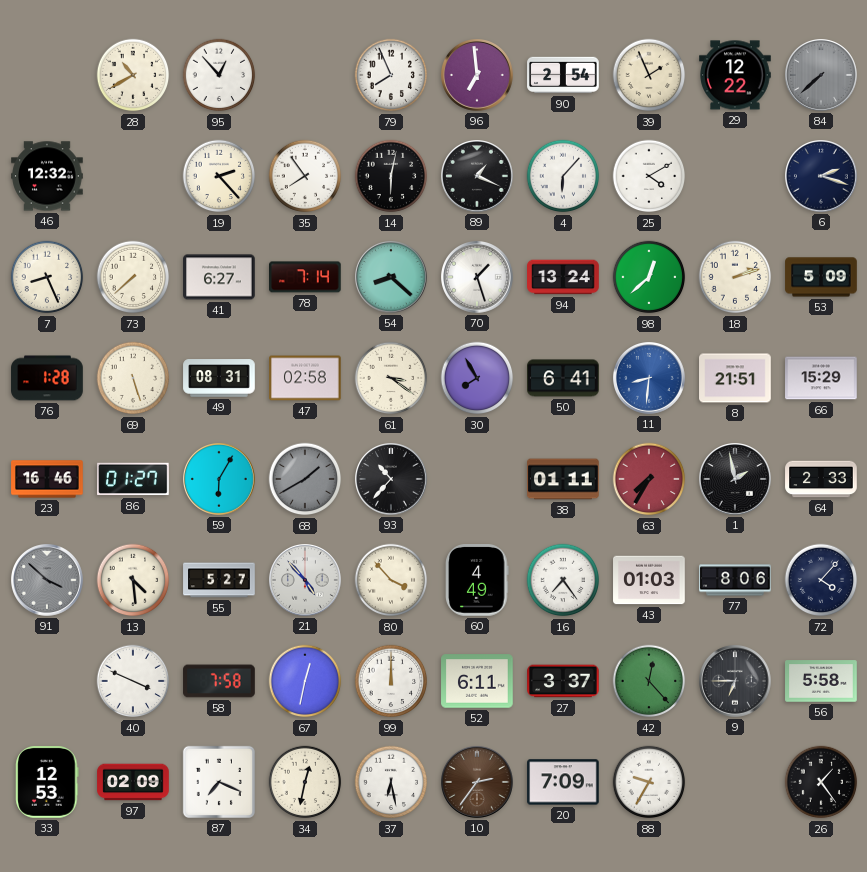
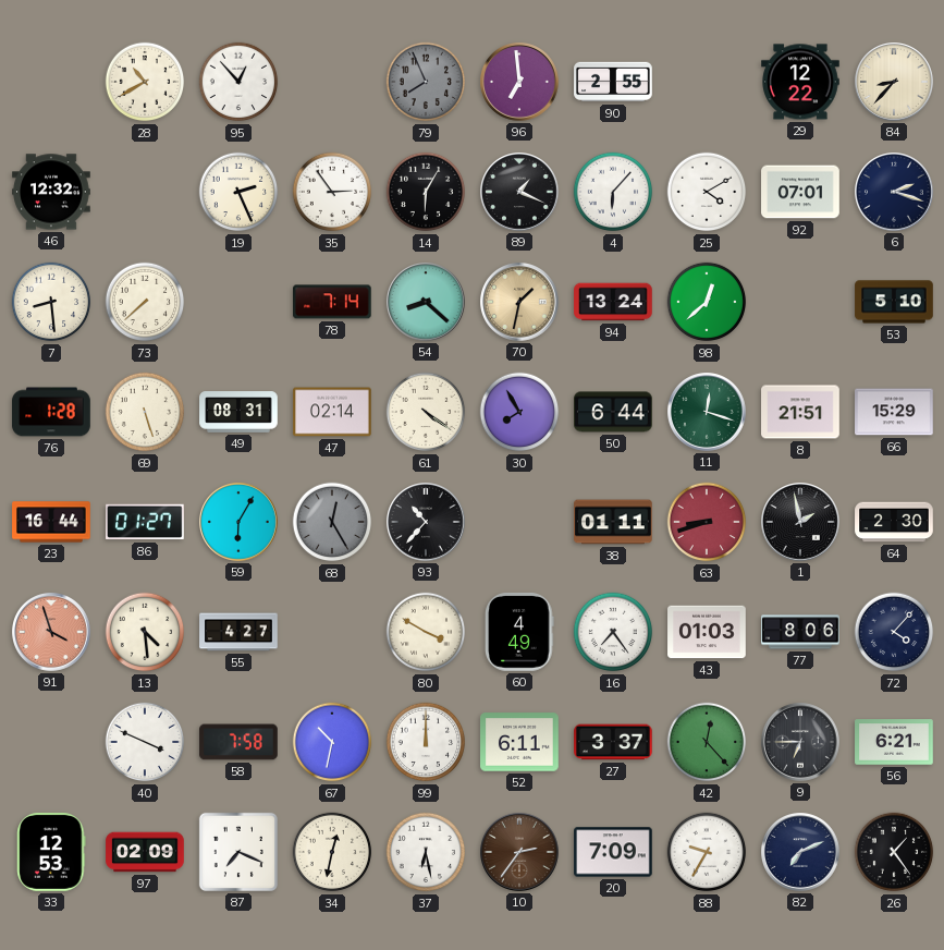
79 dial: white -> grey
90: 2:54 -> 2:55
39: 1:56 -> none
84: 7:38 -> 8:37
84 dial: grey -> cream
19: 2:23 -> 2:26
35: 7:54 -> 2:54
14: 6:02 -> 6:05
92: none -> 07:01
7: 8:26 -> 8:29
41: 6:27 -> none
70: 1:27 -> 1:32
70 dial: white -> champagne
18: 2:12 -> none
53: 5:09 -> 5:10
47: 02:58 -> 02:14
61: 3:21 -> 4:21
50: 6:41 -> 6:44
11: 8:31 -> 12:18
11 dial: blue -> green
23: 16:46 -> 16:44
68: 1:40 -> 12:25
63: 7:35 -> 8:42
64: 2:33 -> 2:30
91: 3:52 -> 3:57
91 dial: grey -> salmon
55: 5:27 -> 4:27
21: 4:53 -> none
80: 3:53 -> 3:50
67: 12:32 -> 10:32
56: 5:58 -> 6:21
82: none -> 7:11
